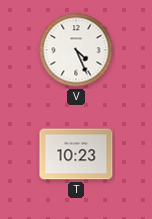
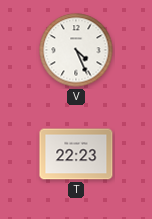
T: 10:23 -> 22:23
